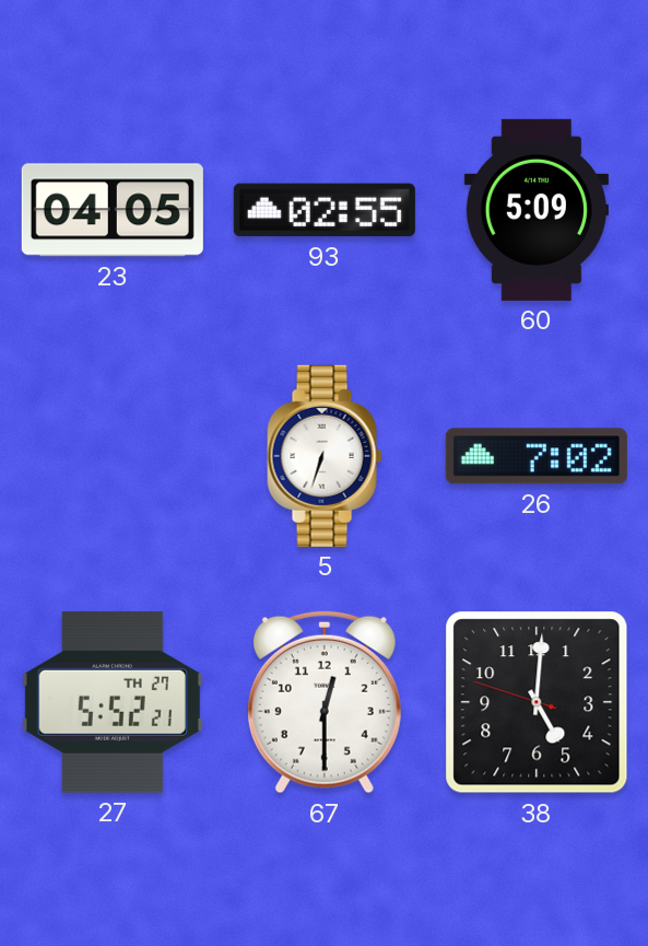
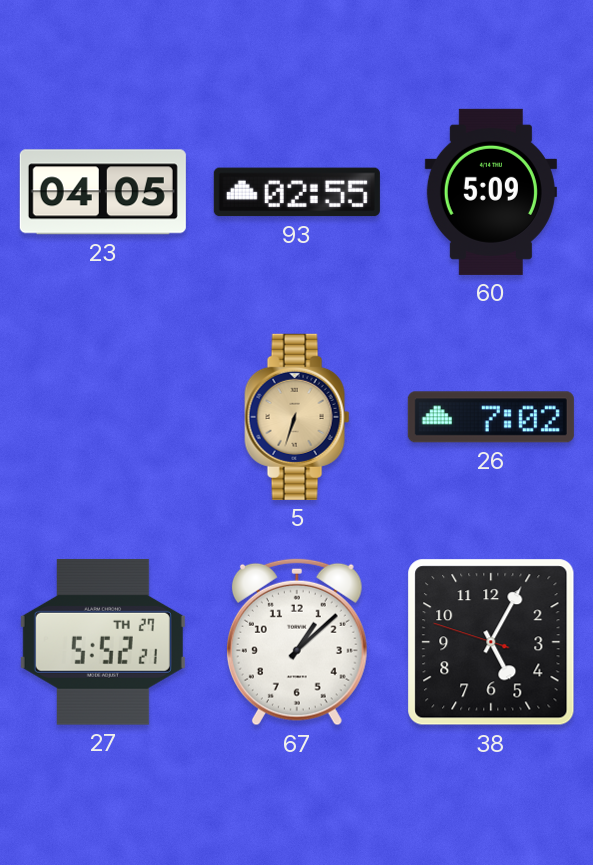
5 dial: white -> champagne
67: 12:30 -> 1:08
38: 5:00 -> 5:04
